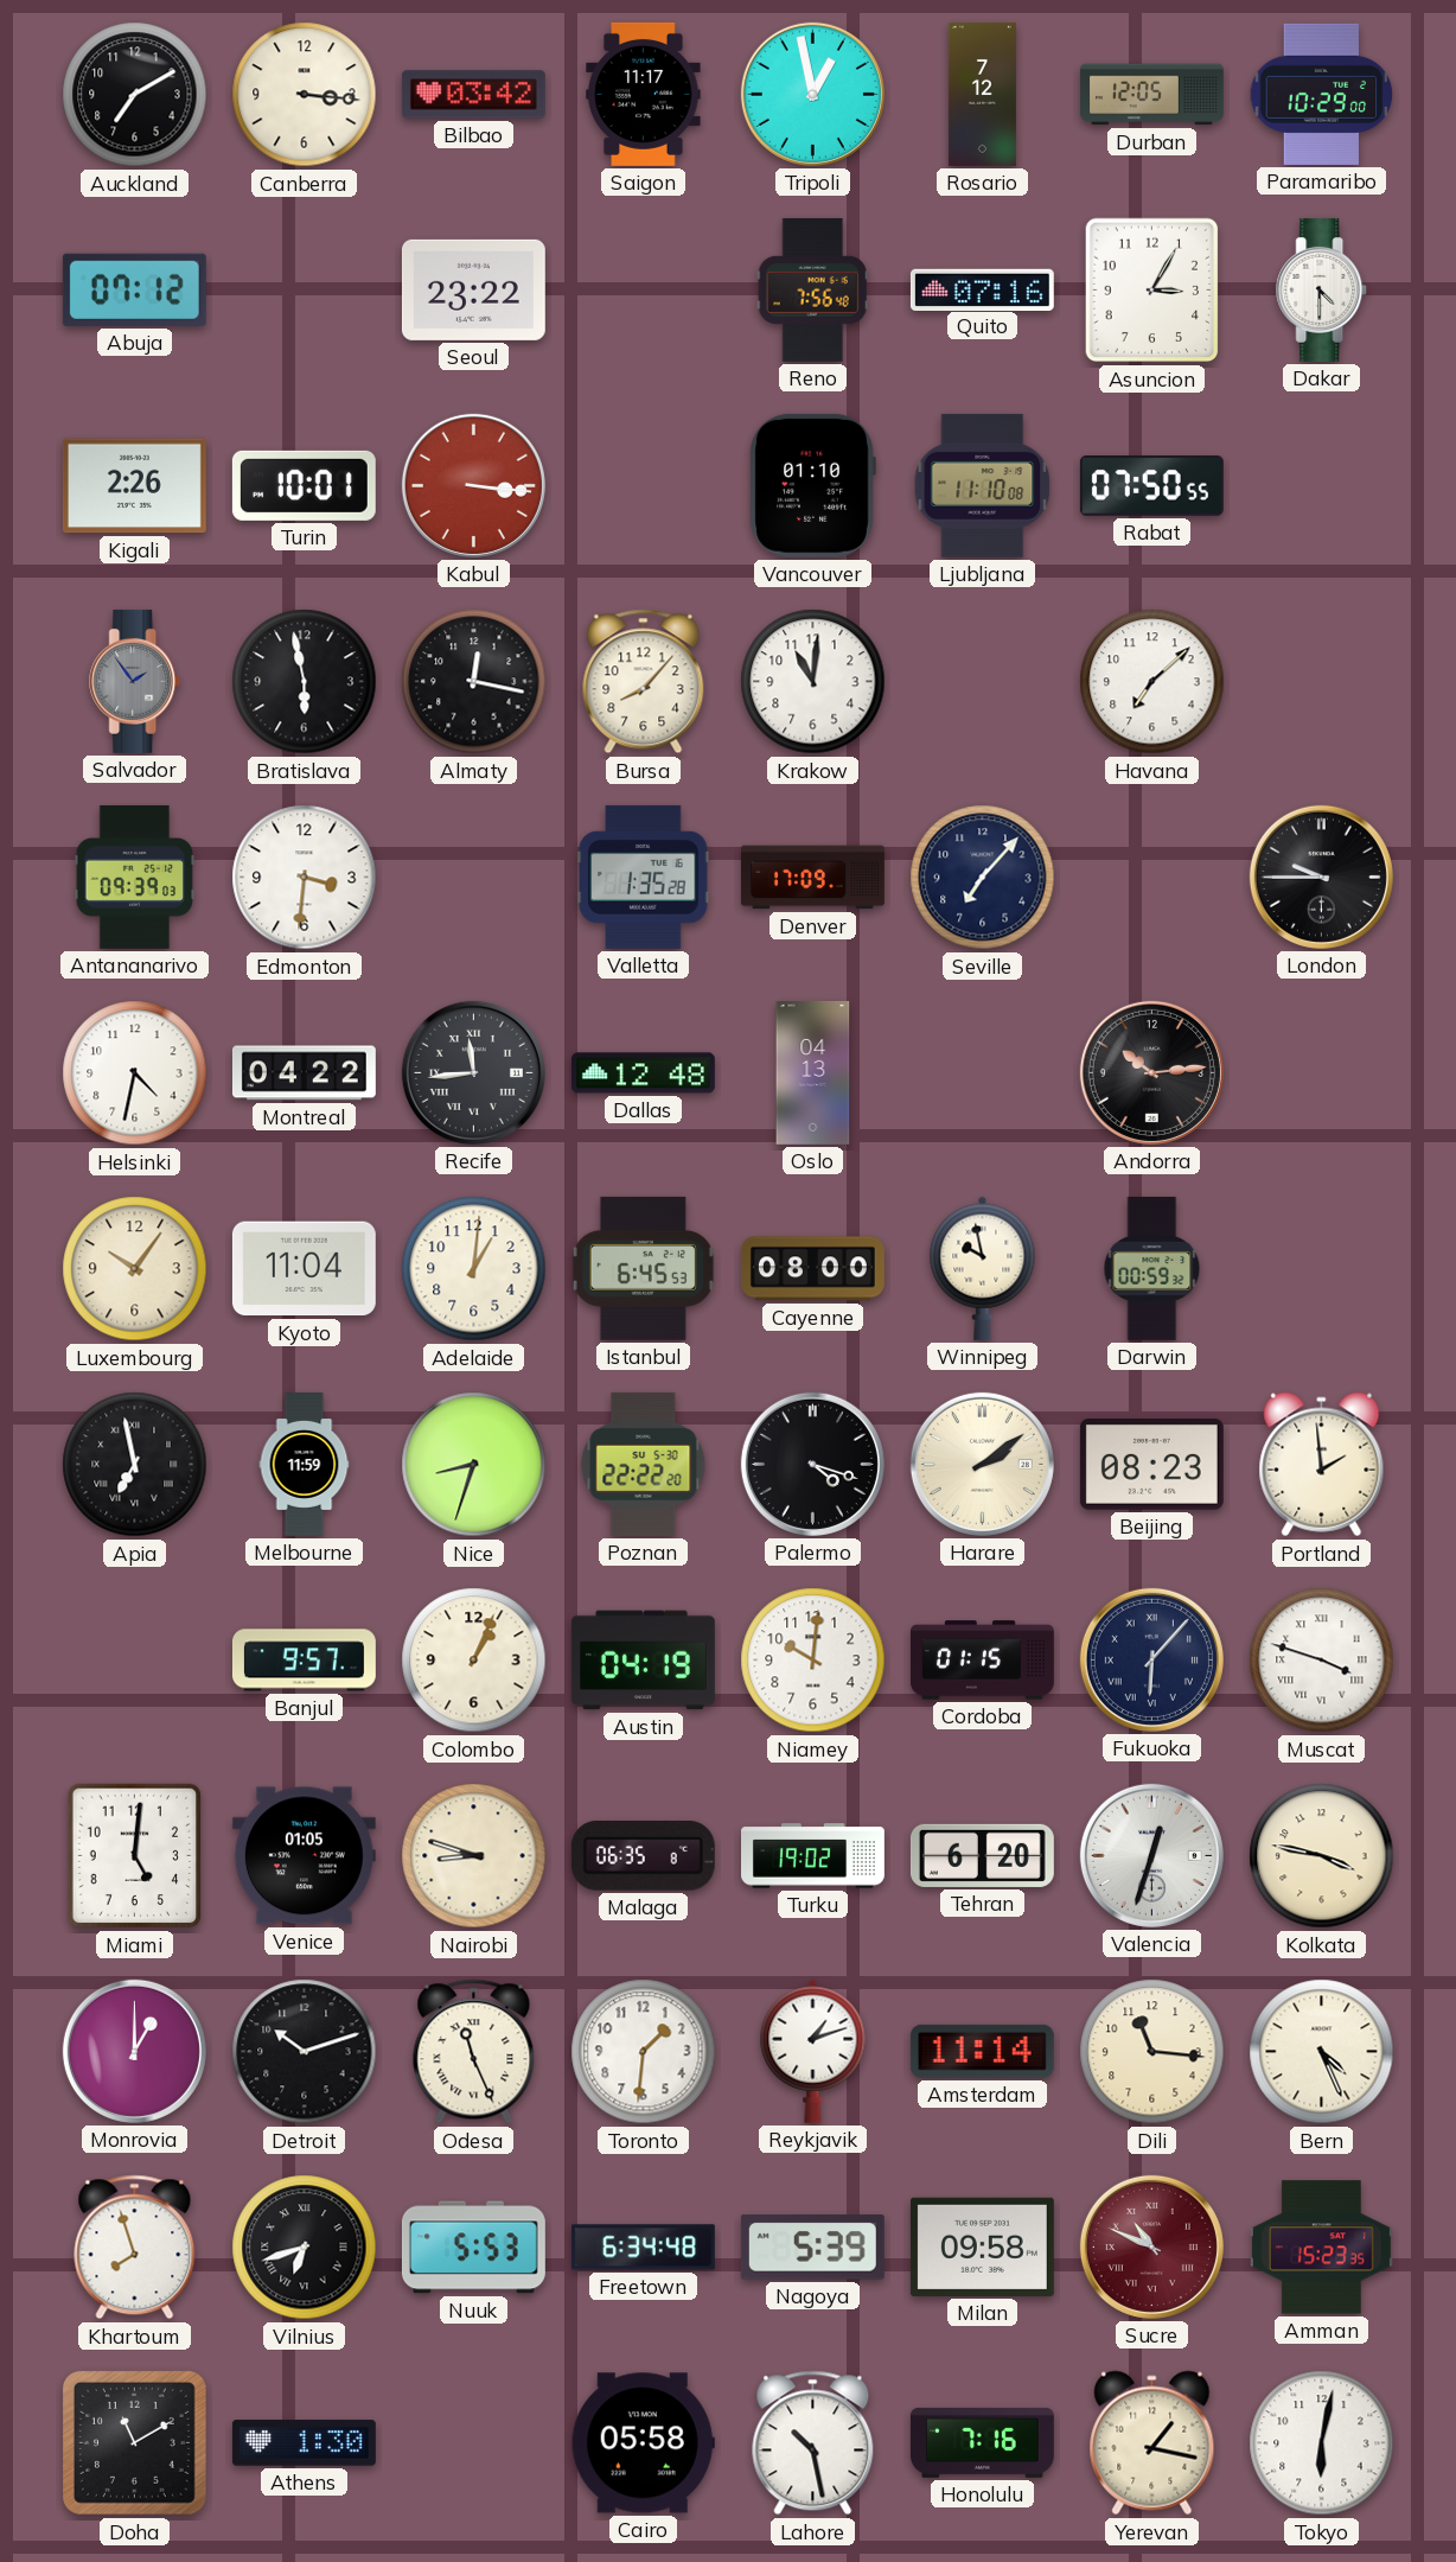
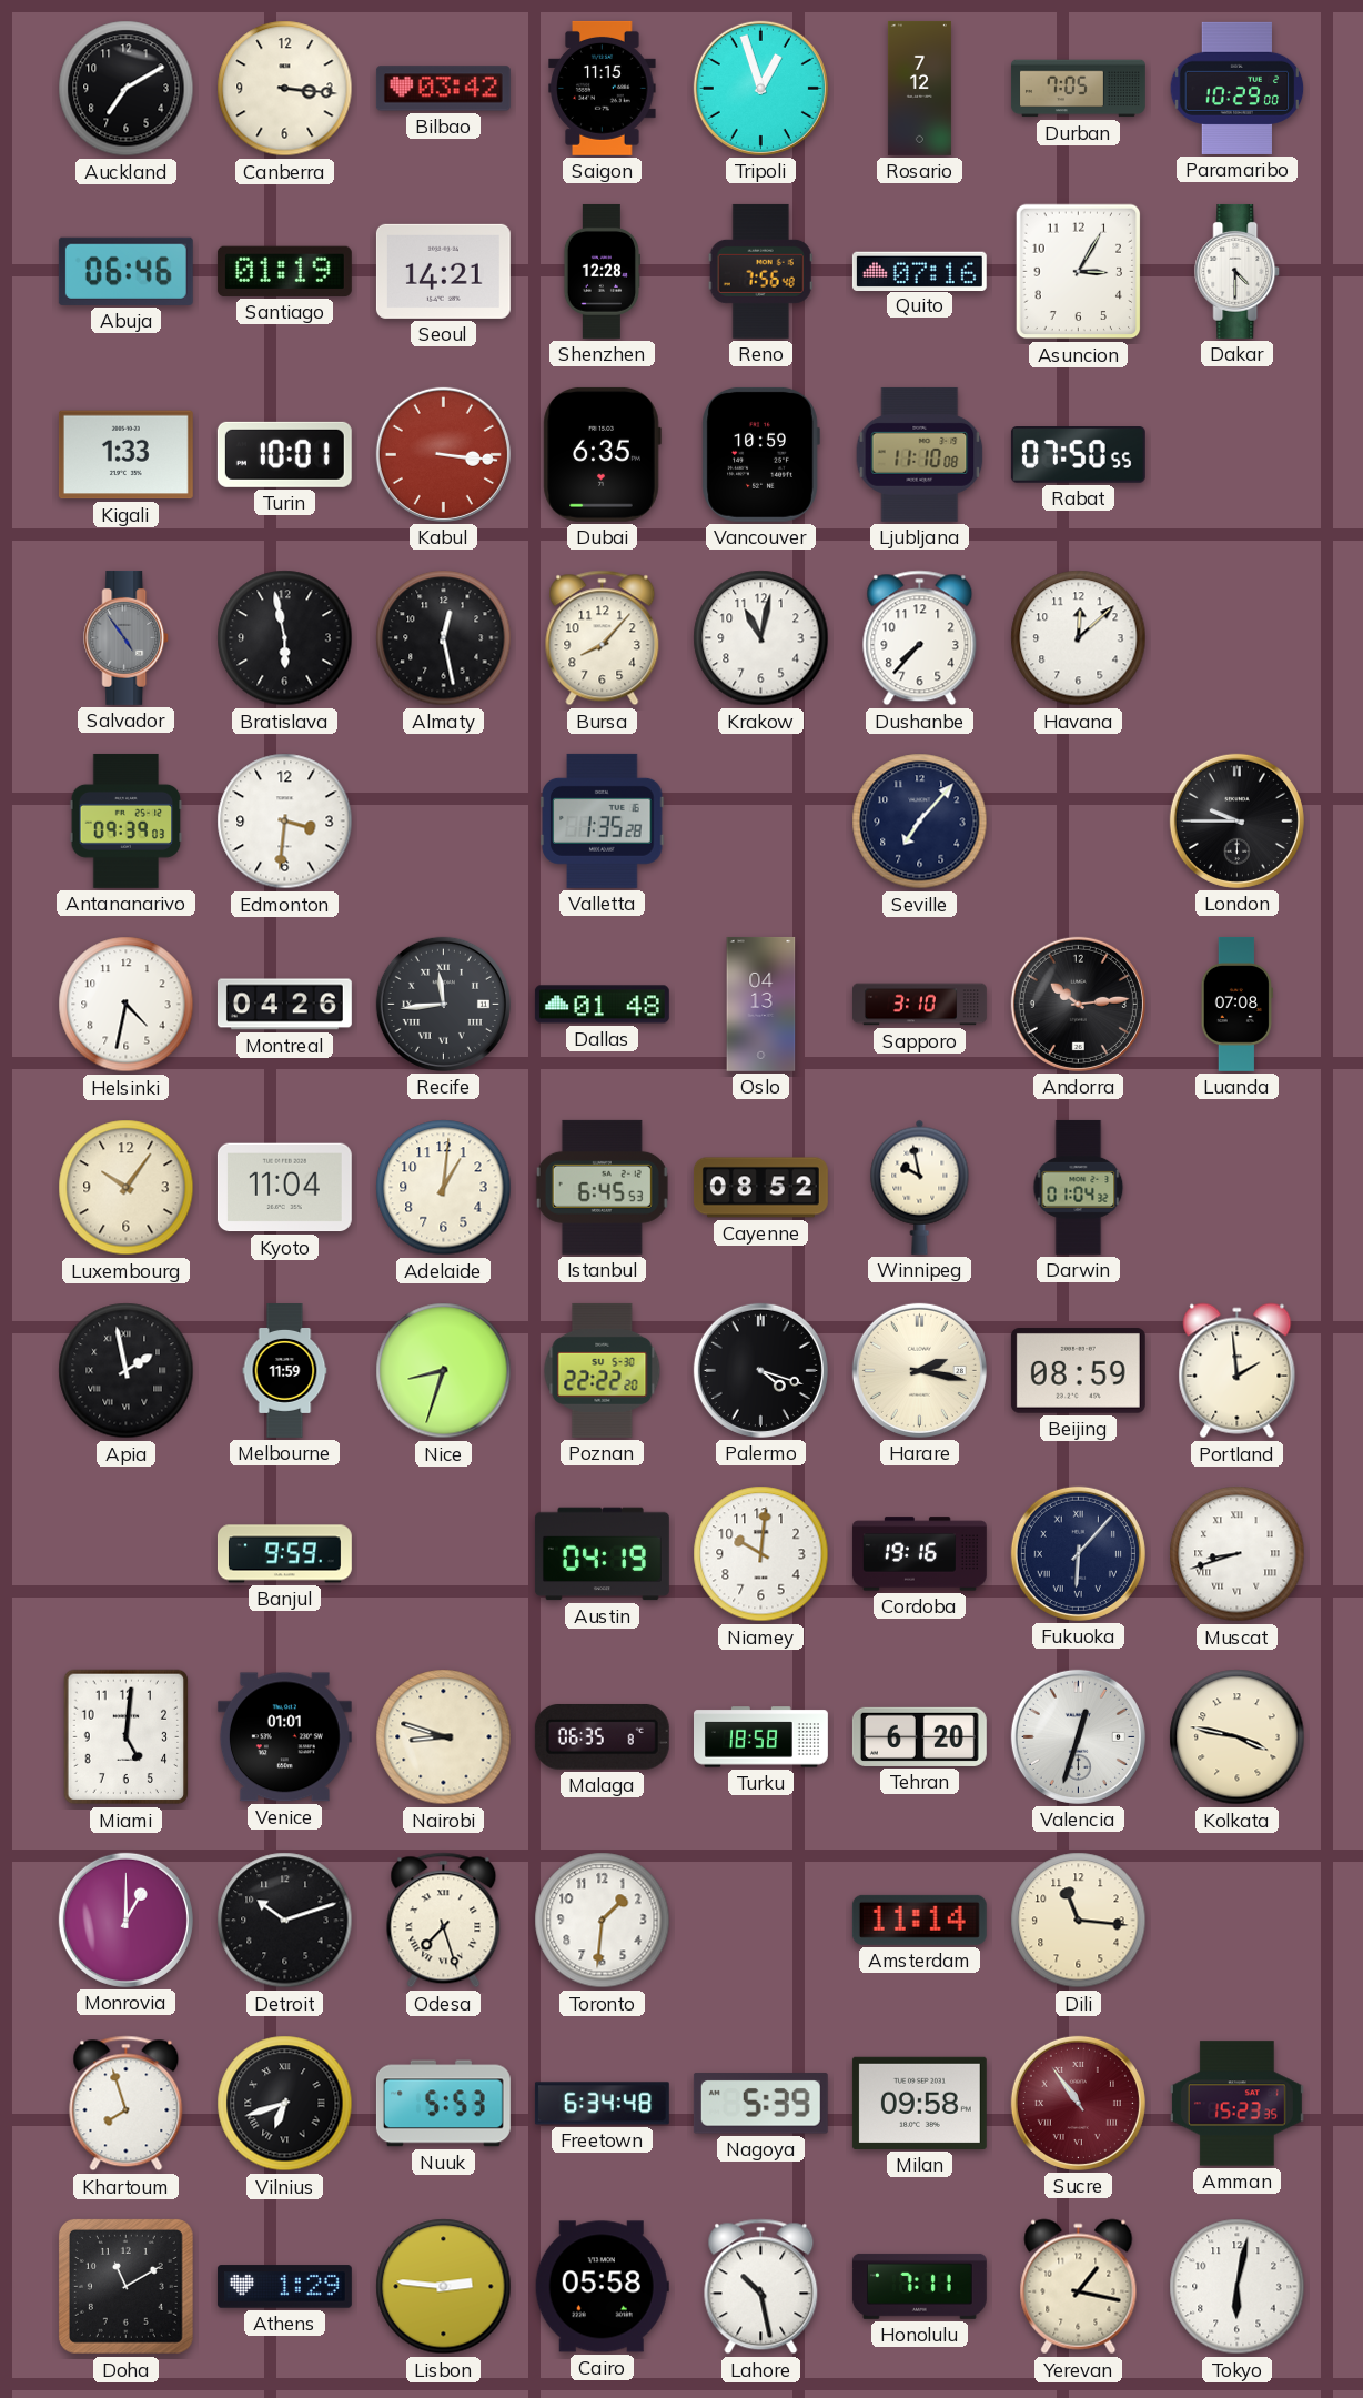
Saigon: 11:17 -> 11:15
Tripoli: 12:58 -> 12:57
Durban: 12:05 -> 7:05
Abuja: 07:12 -> 06:46
Santiago: none -> 01:19
Seoul: 23:22 -> 14:21
Shenzhen: none -> 12:28
Kigali: 2:26 -> 1:33
Dubai: none -> 6:35
Vancouver: 01:10 -> 10:59
Salvador: 1:54 -> 4:54
Almaty: 12:17 -> 12:28
Krakow: 11:01 -> 11:02
Dushanbe: none -> 7:37
Havana: 7:08 -> 12:08
Denver: 17:09 -> none
Montreal: 04:22 -> 04:26
Dallas: 12:48 -> 01:48
Sapporo: none -> 3:10
Luanda: none -> 07:08
Cayenne: 08:00 -> 08:52
Darwin: 00:59 -> 01:04
Apia: 6:58 -> 1:58
Harare: 2:09 -> 2:17
Beijing: 08:23 -> 08:59
Banjul: 9:57 -> 9:59
Colombo: 1:04 -> none
Cordoba: 01:15 -> 19:16
Muscat: 3:48 -> 8:42
Venice: 01:05 -> 01:01
Turku: 19:02 -> 18:58
Odesa: 11:26 -> 7:27
Reykjavik: 1:12 -> none
Bern: 4:26 -> none
Sucre: 10:49 -> 10:54
Athens: 1:30 -> 1:29
Lisbon: none -> 2:46
Honolulu: 7:16 -> 7:11
